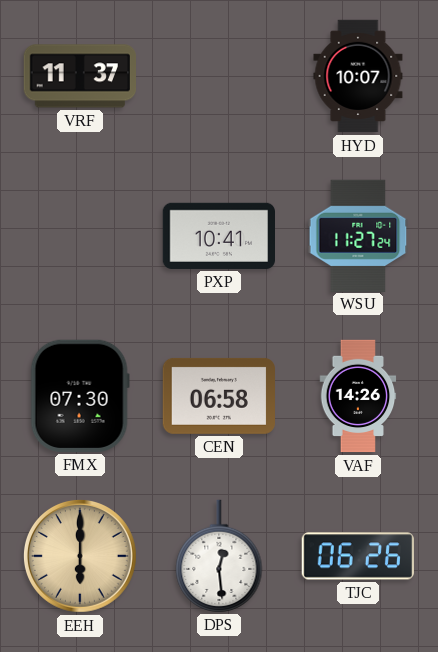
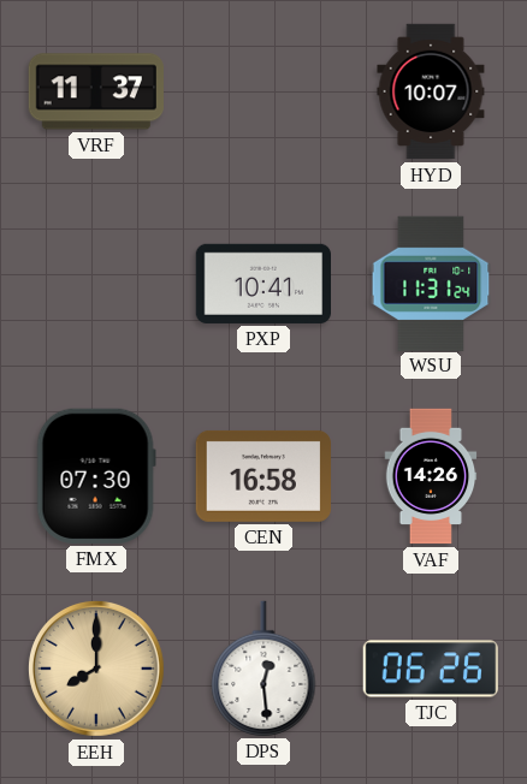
WSU: 11:27 -> 11:31
CEN: 06:58 -> 16:58
EEH: 6:00 -> 8:00
